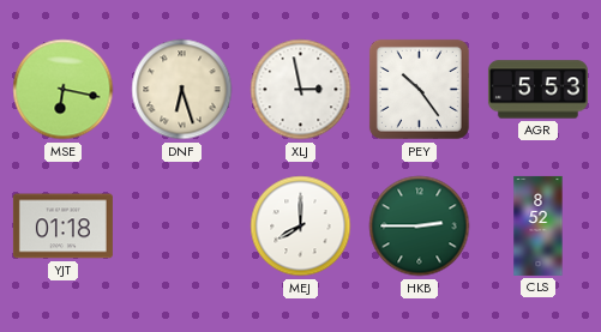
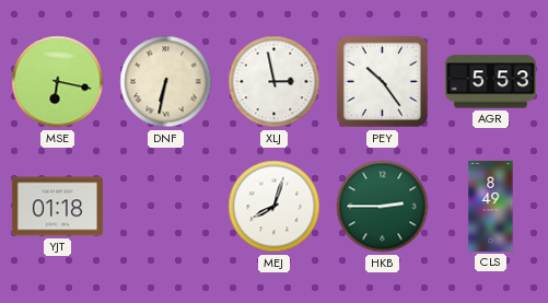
DNF: 6:27 -> 6:32
MEJ: 8:00 -> 8:03
CLS: 8:52 -> 8:49
